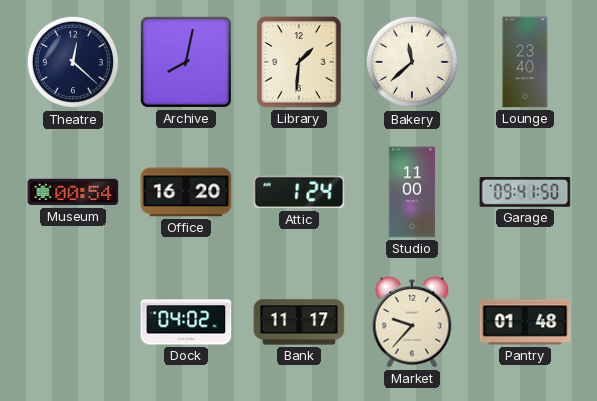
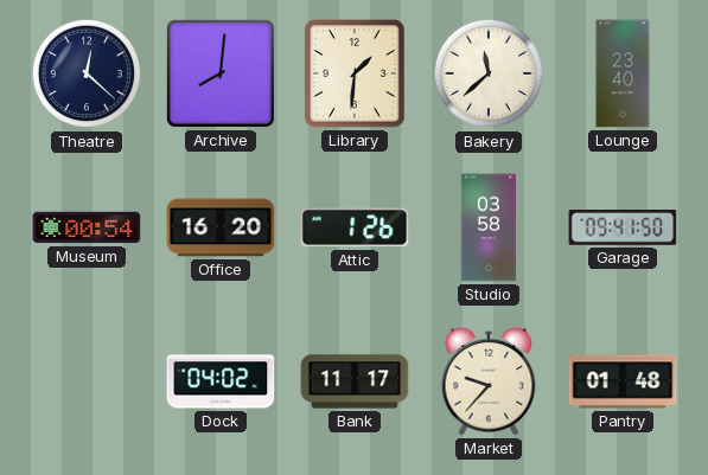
Archive: 8:02 -> 8:01
Attic: 1:24 -> 1:26
Studio: 11:00 -> 03:58
